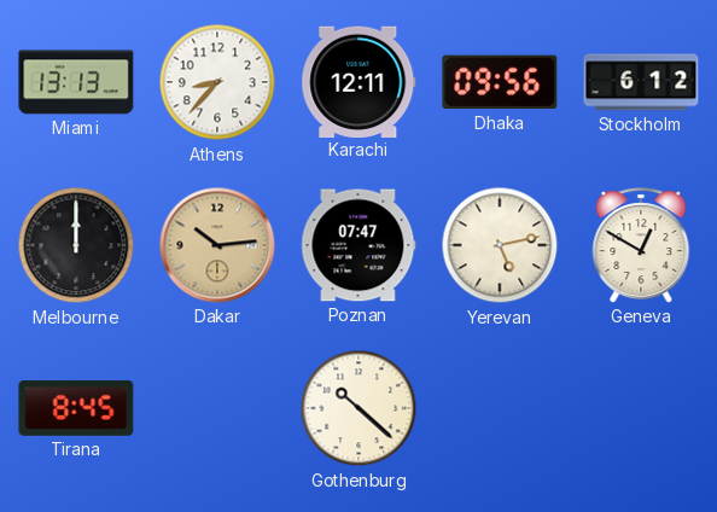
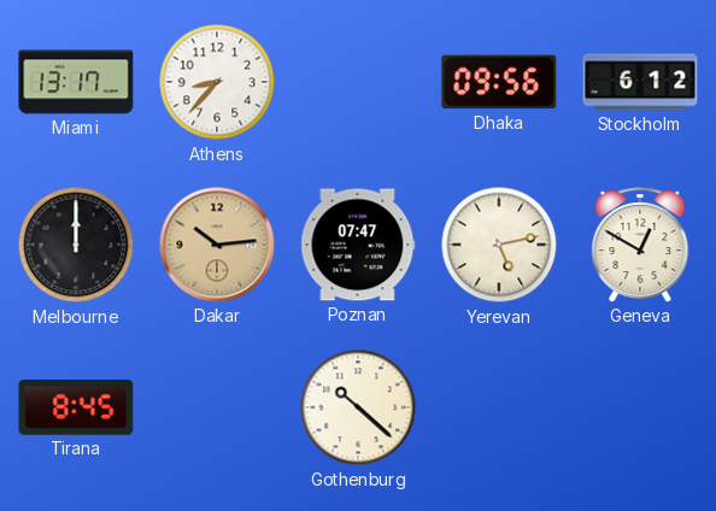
Miami: 13:13 -> 13:17
Karachi: 12:11 -> none
